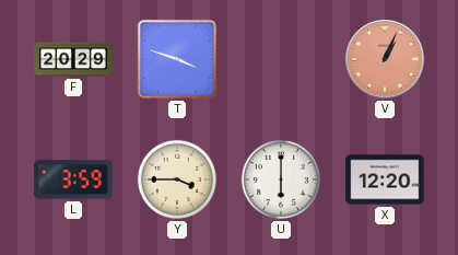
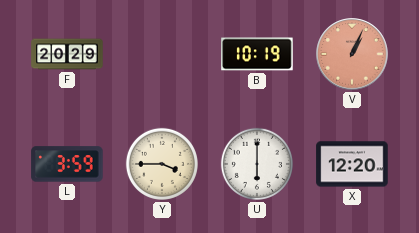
T: 3:48 -> none
B: none -> 10:19
